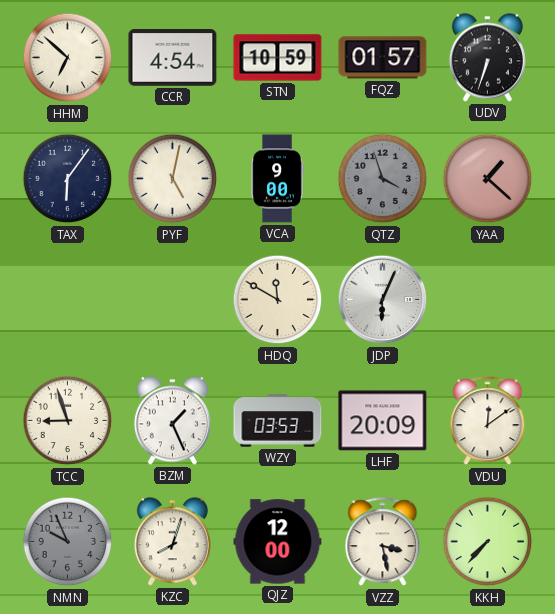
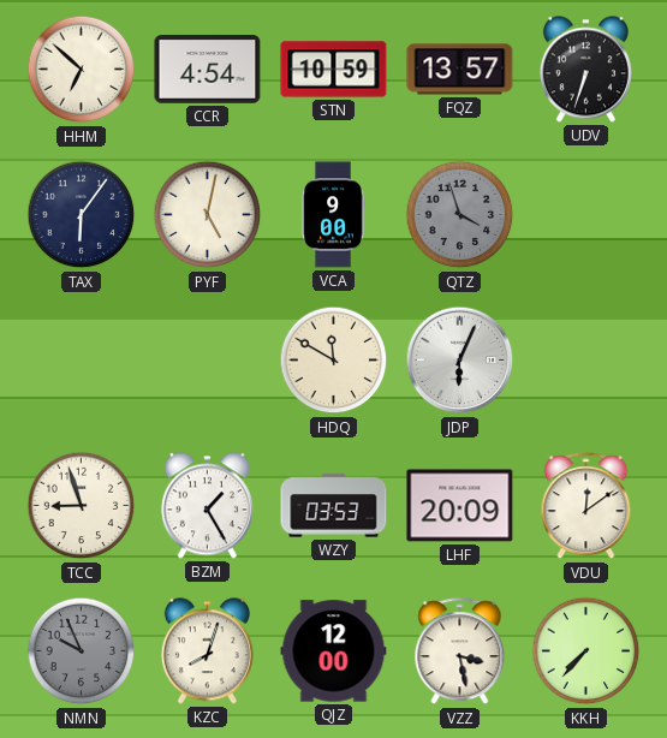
FQZ: 01:57 -> 13:57
YAA: 1:22 -> none
BZM: 1:26 -> 1:25
